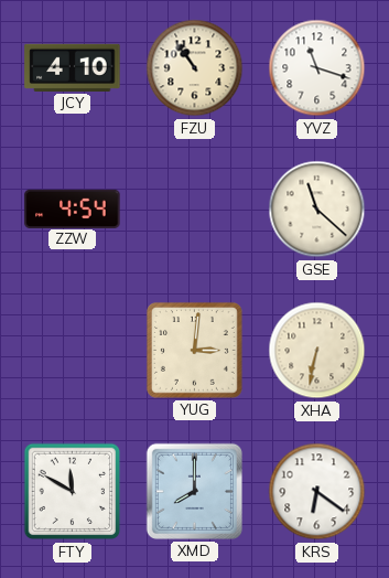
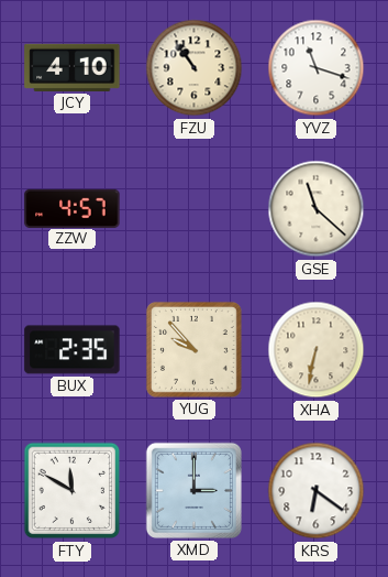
ZZW: 4:54 -> 4:57
BUX: none -> 2:35
YUG: 3:01 -> 9:53
XMD: 8:00 -> 3:00
